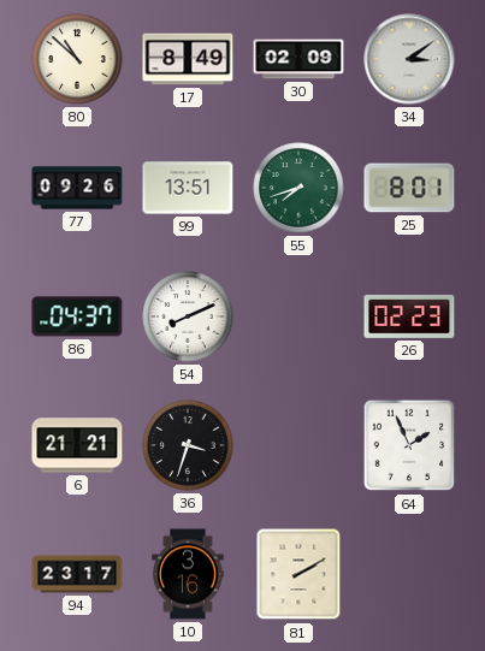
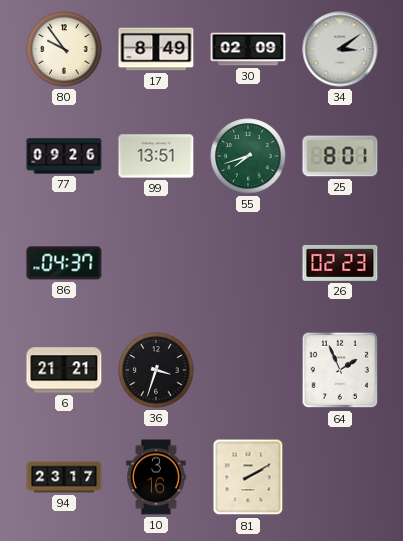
80: 10:52 -> 9:54
54: 8:11 -> none
